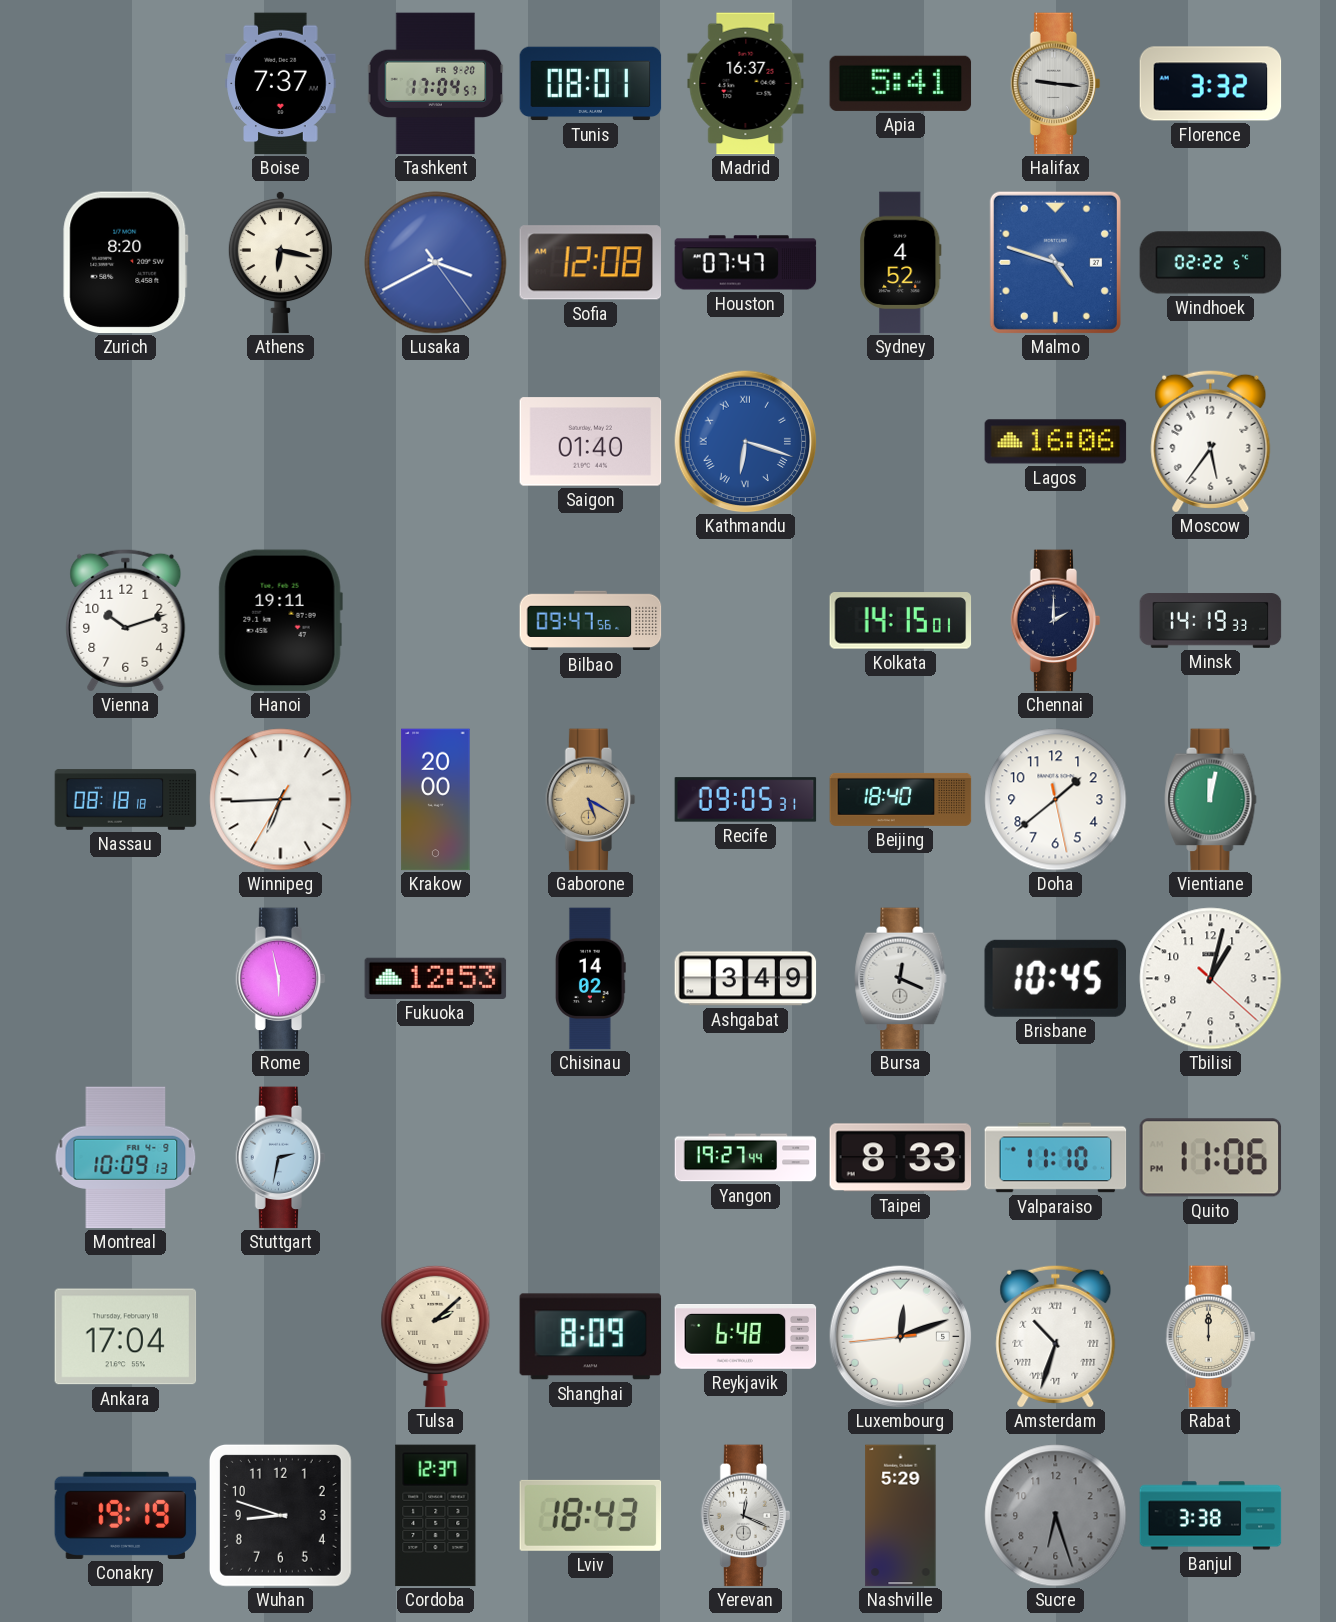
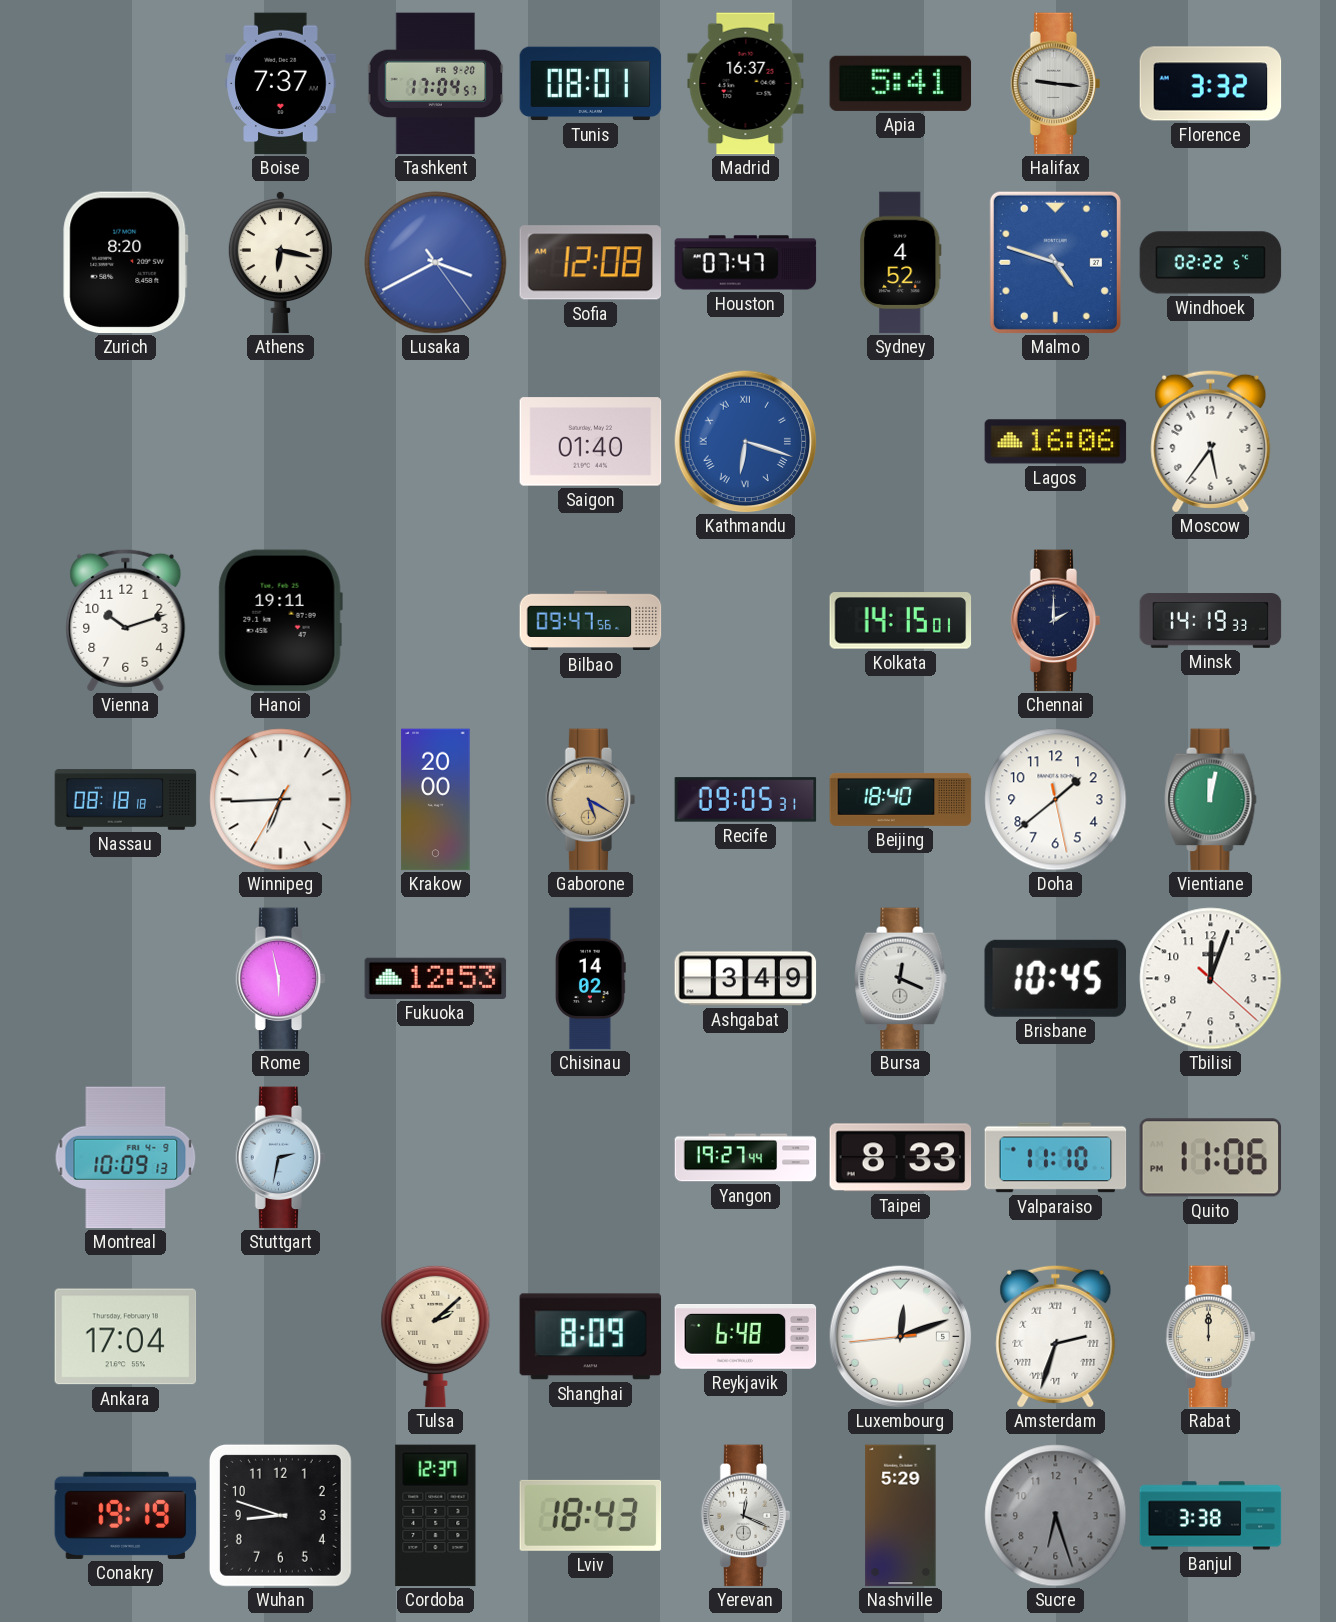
Tbilisi: 1:02 -> 12:03
Amsterdam: 10:33 -> 2:33
